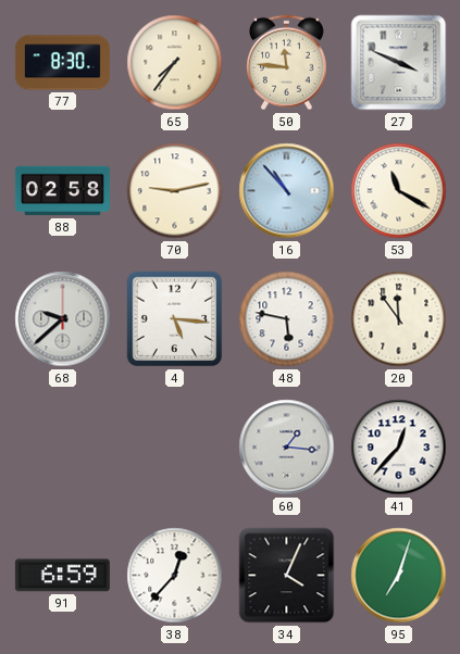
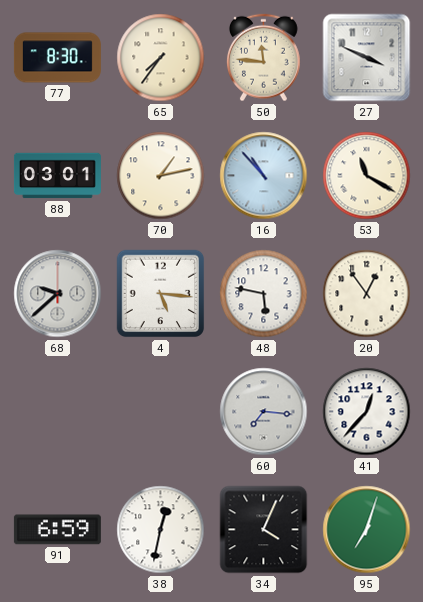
88: 02:58 -> 03:01
70: 9:13 -> 1:13
20: 11:54 -> 12:54
60: 1:16 -> 7:16
38: 12:37 -> 12:32
